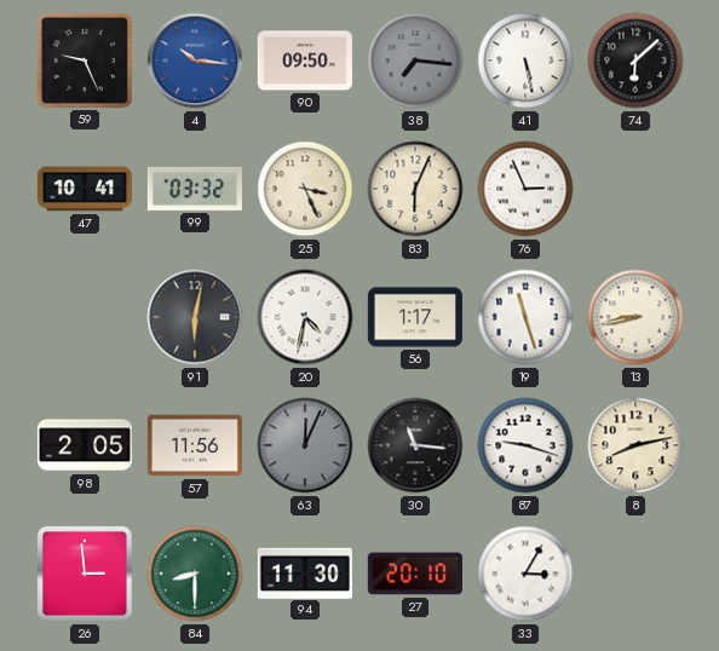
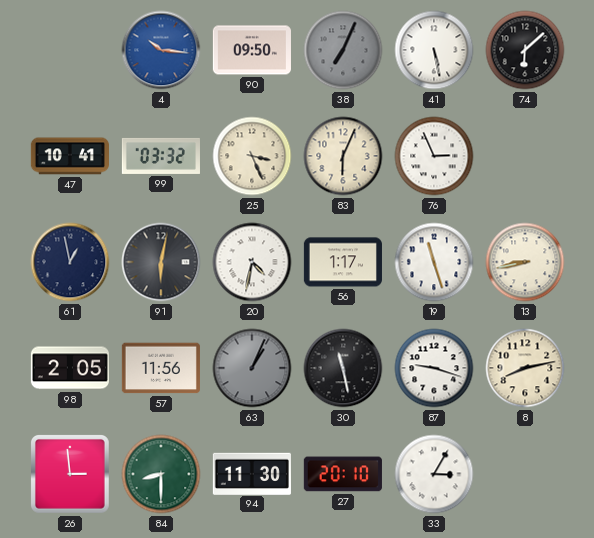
59: 9:26 -> none
38: 7:16 -> 7:04
61: none -> 12:58
63: 12:04 -> 1:04
30: 11:16 -> 11:28
